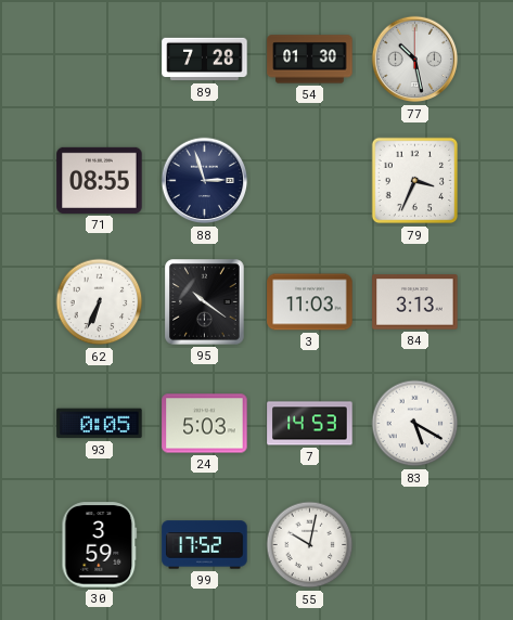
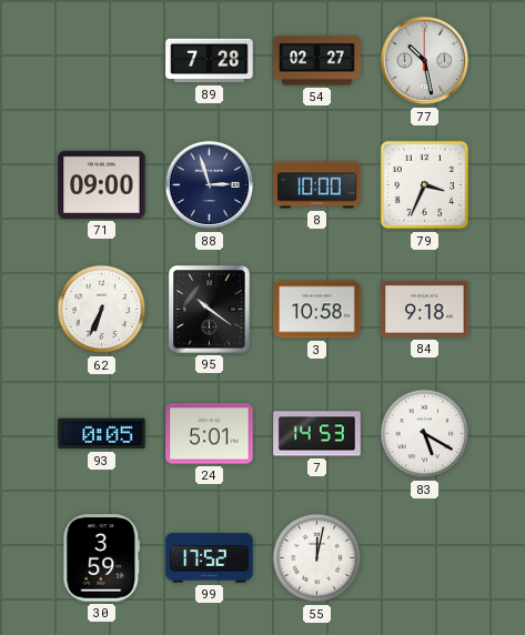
54: 01:30 -> 02:27
71: 08:55 -> 09:00
8: none -> 10:00
3: 11:03 -> 10:58
84: 3:13 -> 9:18
24: 5:03 -> 5:01
55: 10:02 -> 12:02
